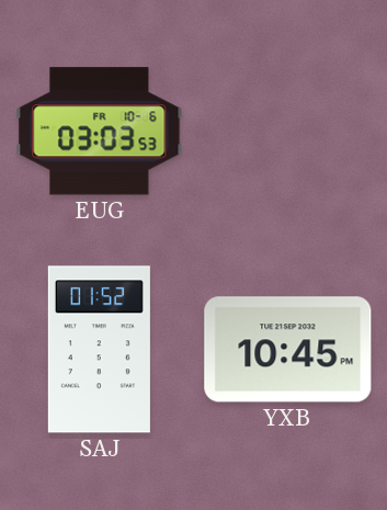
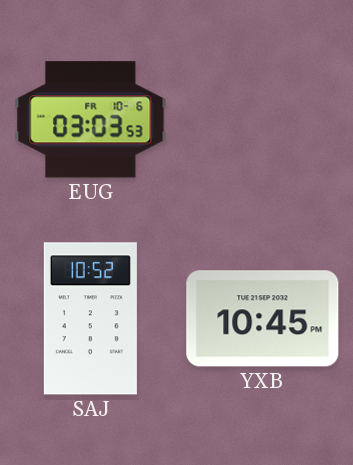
SAJ: 01:52 -> 10:52
